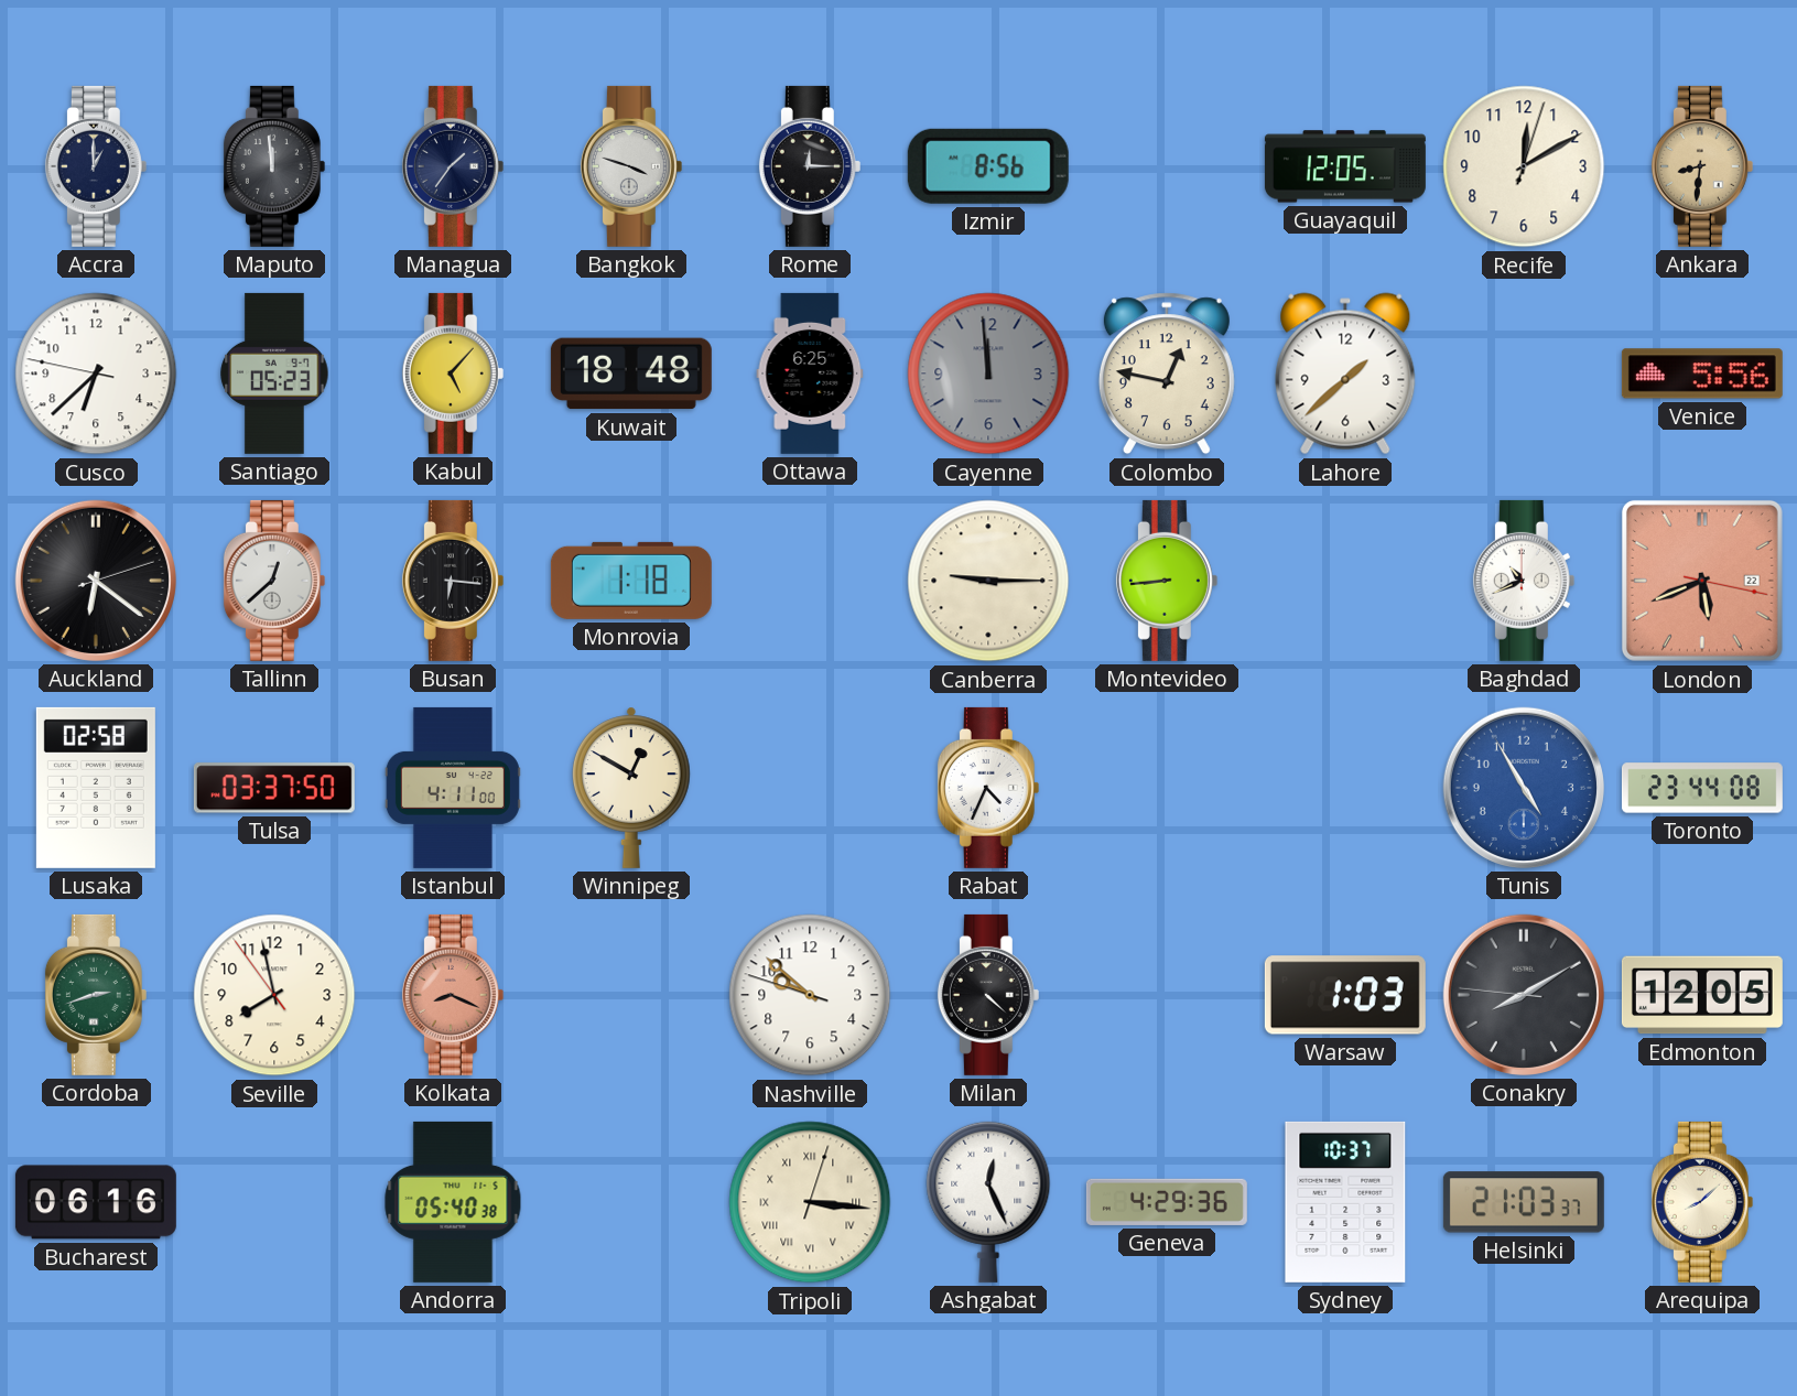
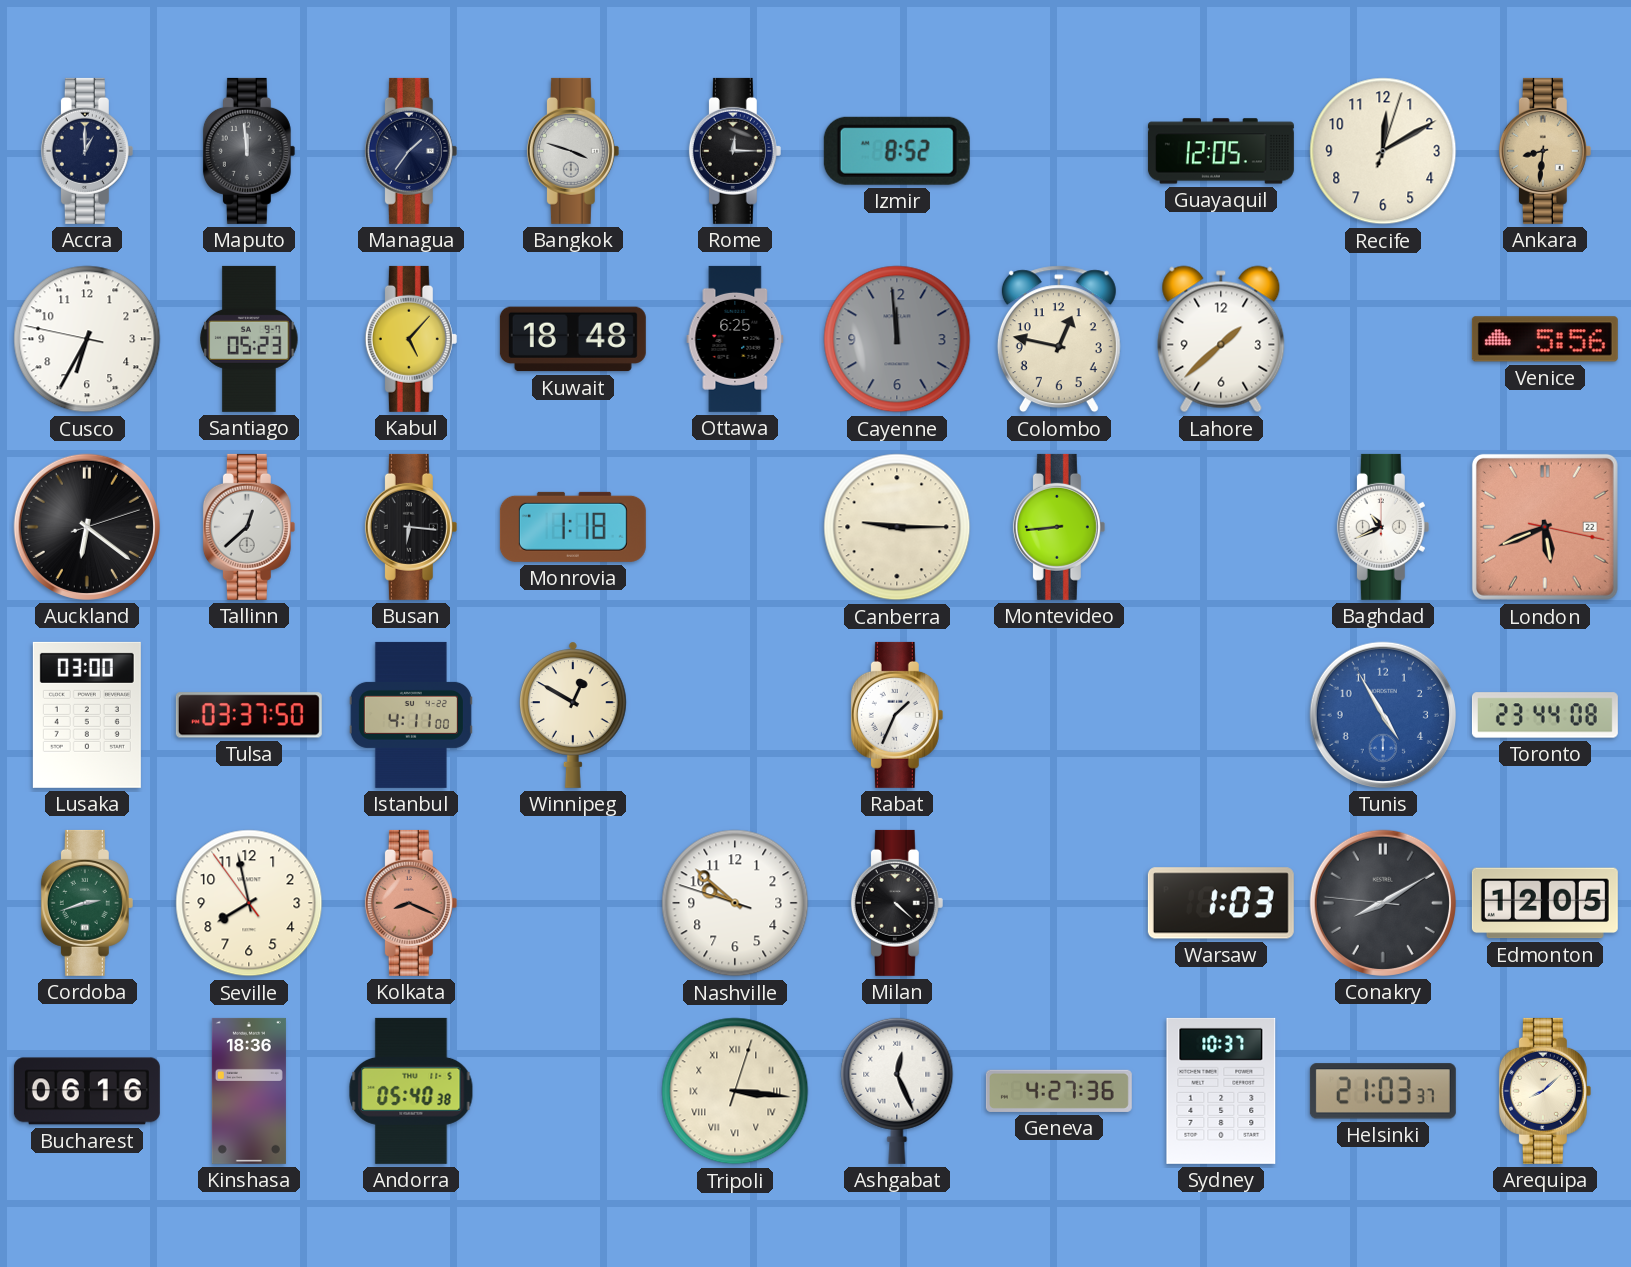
Izmir: 8:56 -> 8:52
Cusco: 6:37 -> 6:34
Lusaka: 02:58 -> 03:00
Rabat: 4:34 -> 1:34
Kinshasa: none -> 18:36
Geneva: 4:29 -> 4:27
